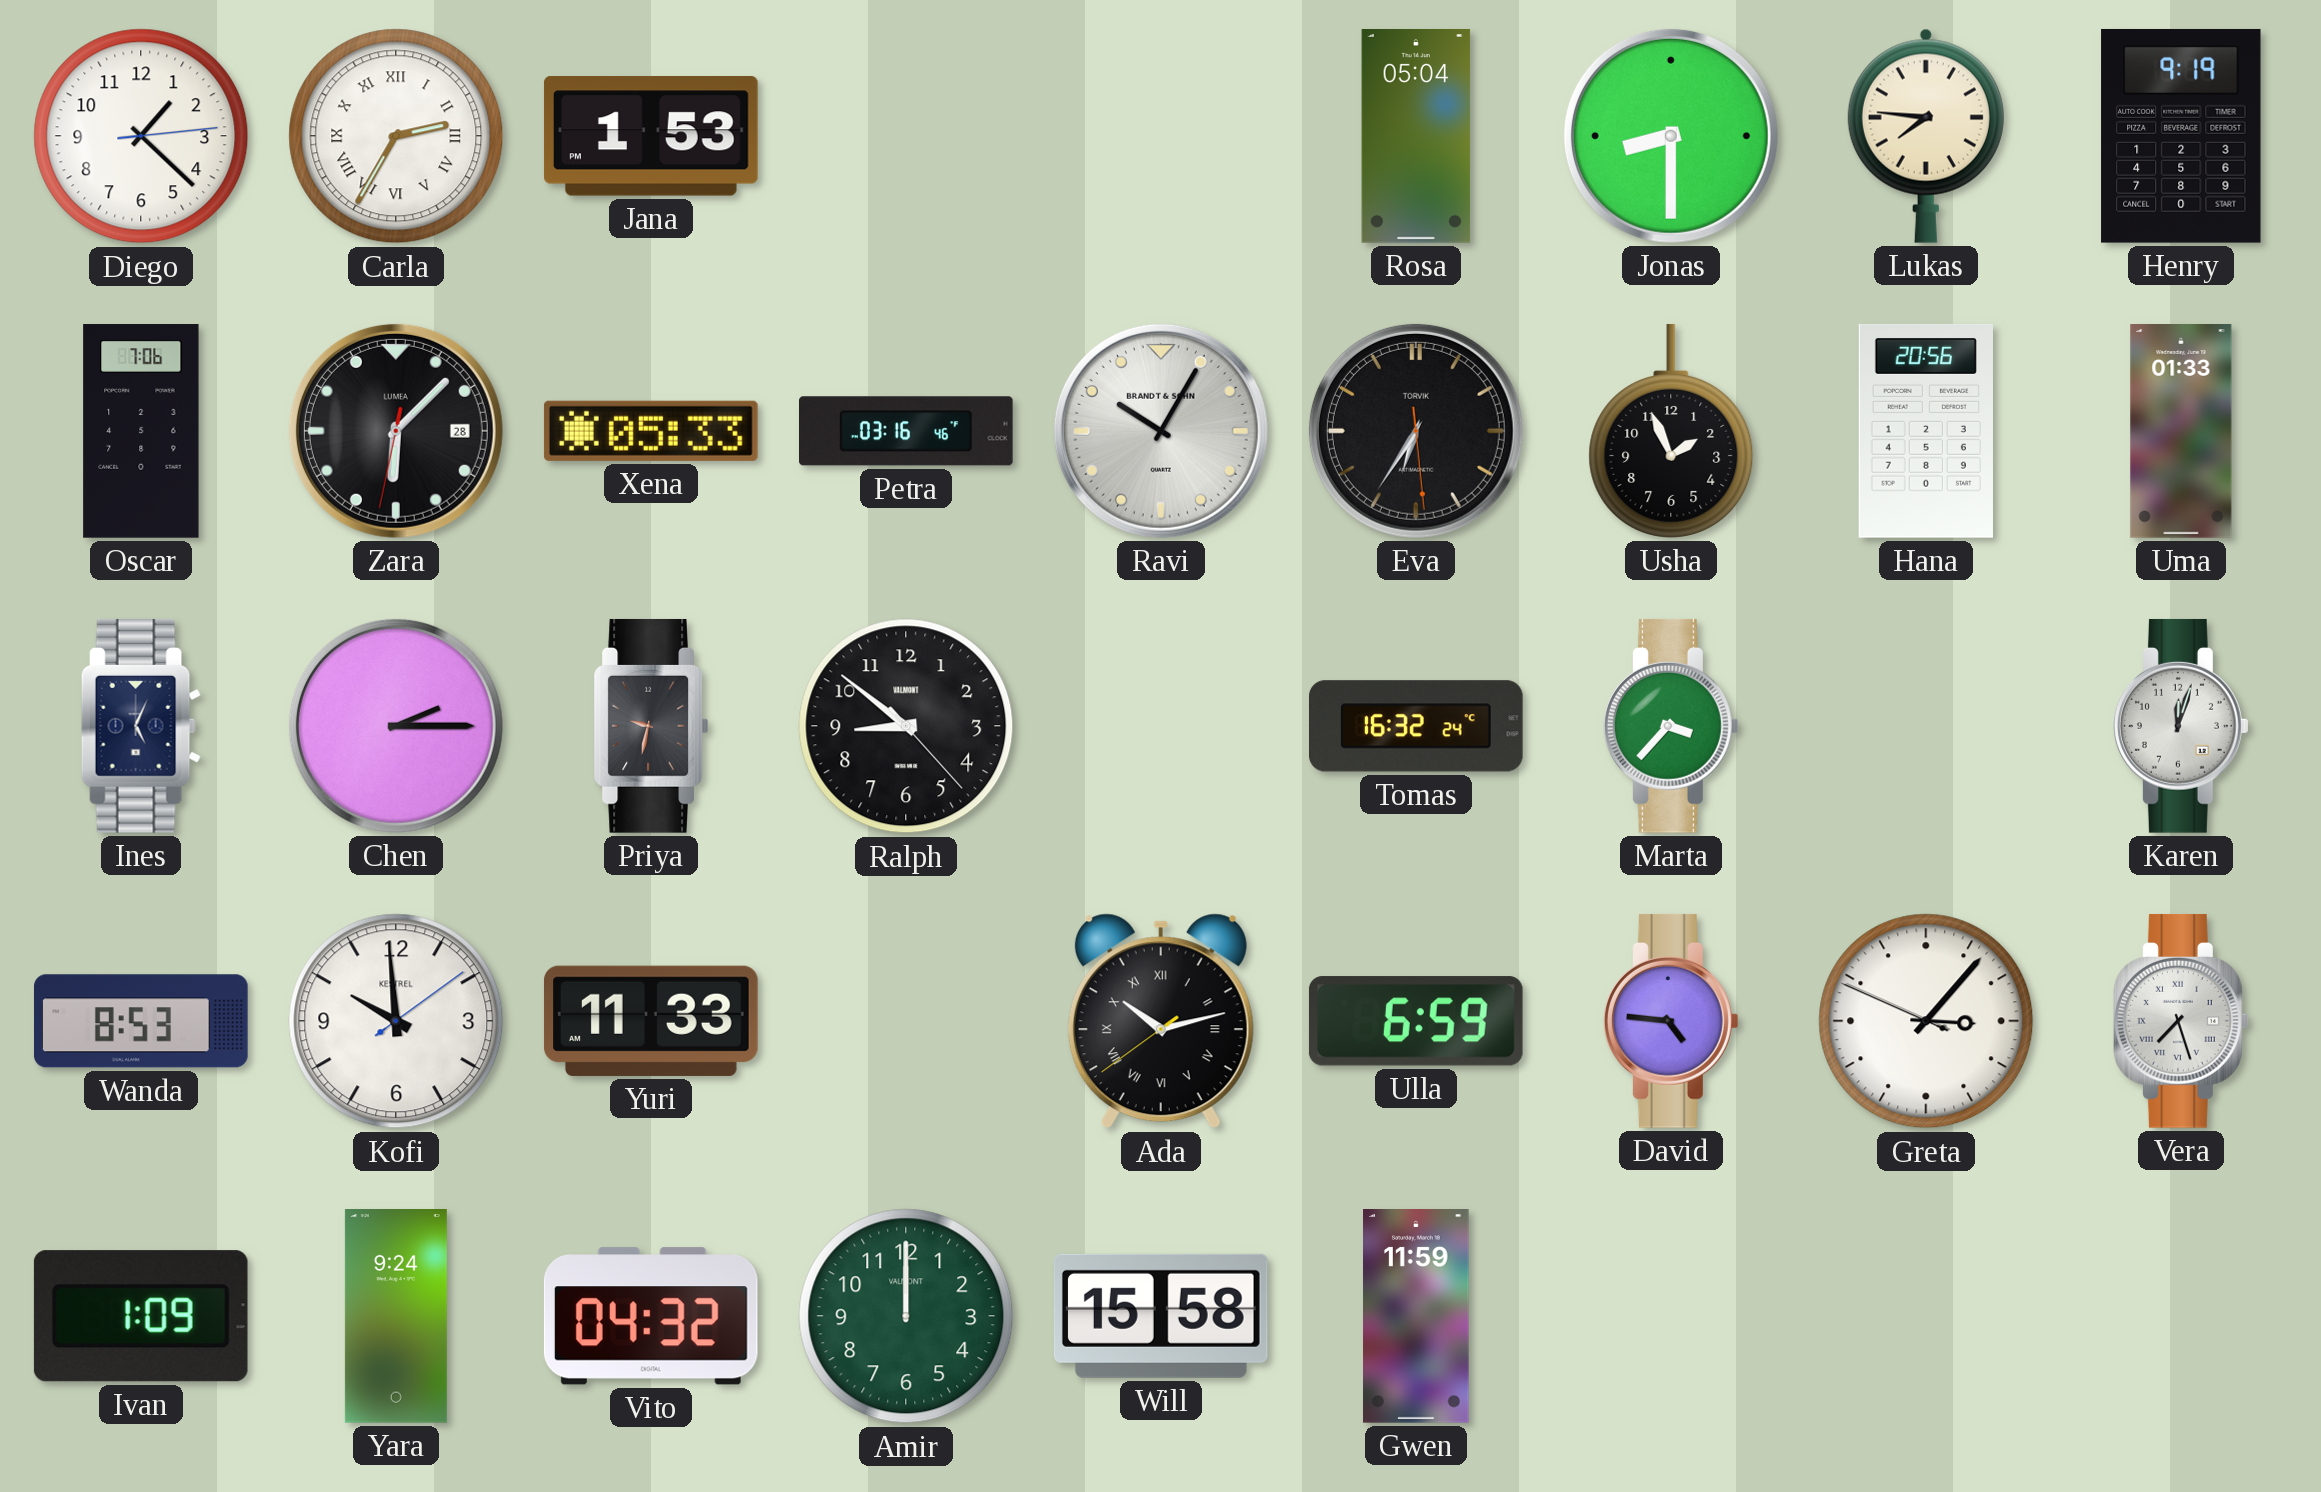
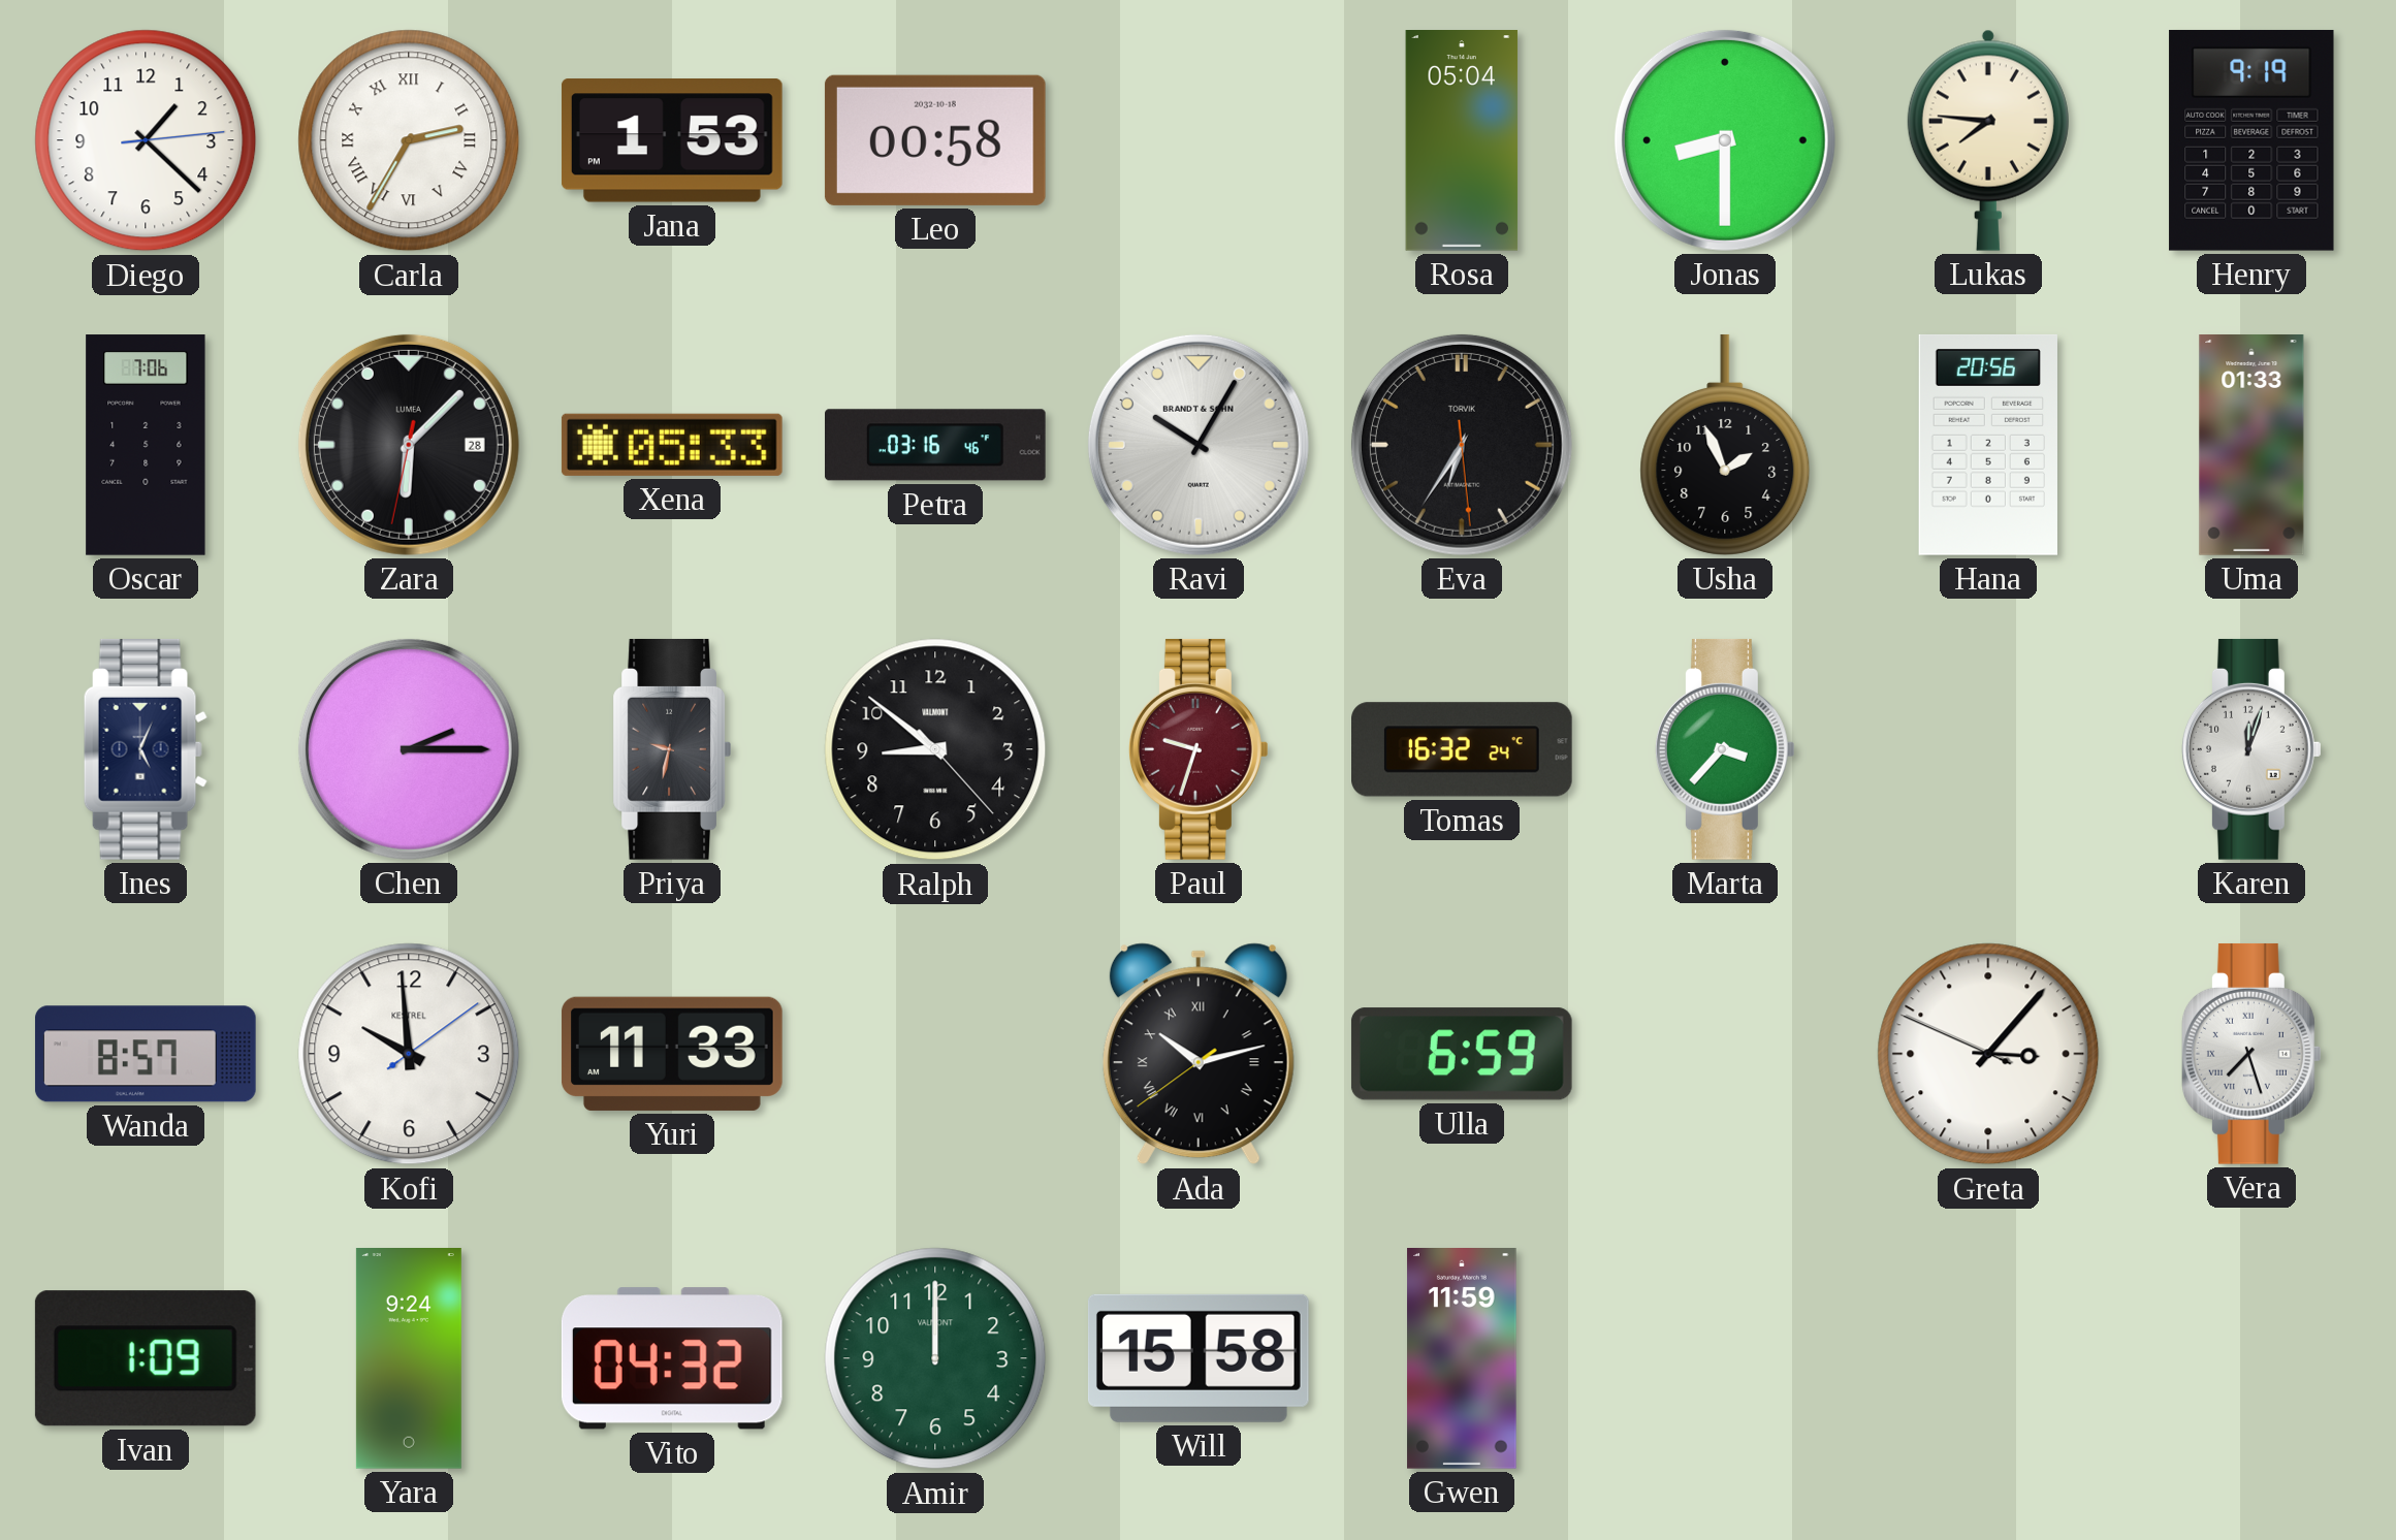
Leo: none -> 00:58
Paul: none -> 9:33
Wanda: 8:53 -> 8:57
David: 4:46 -> none
